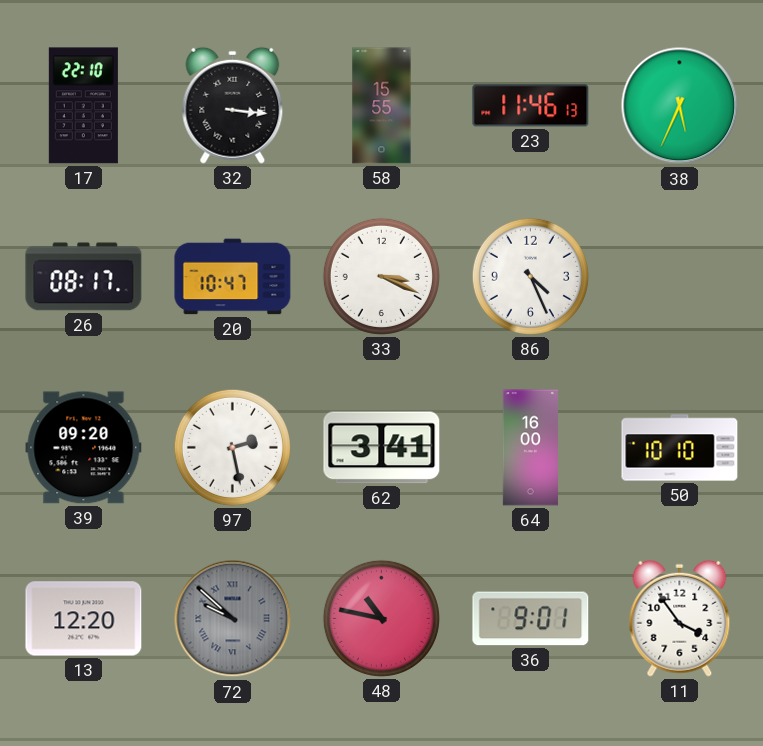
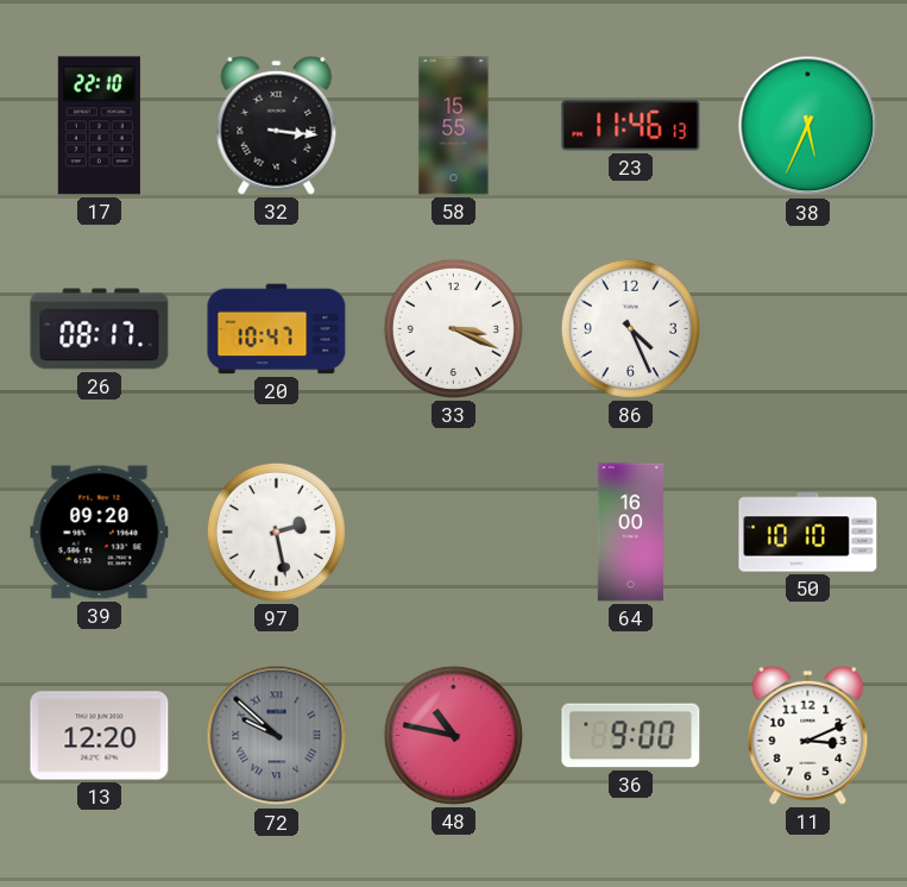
62: 3:41 -> none
36: 9:01 -> 9:00
11: 3:54 -> 3:11
